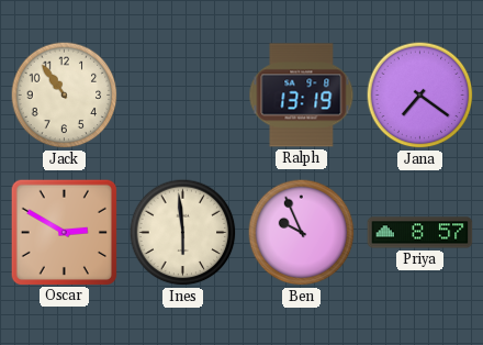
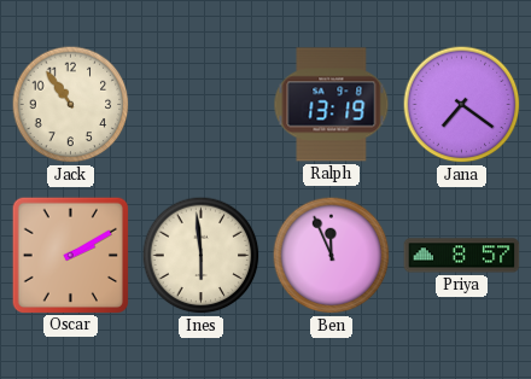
Oscar: 2:50 -> 2:10
Ben: 9:56 -> 11:56
